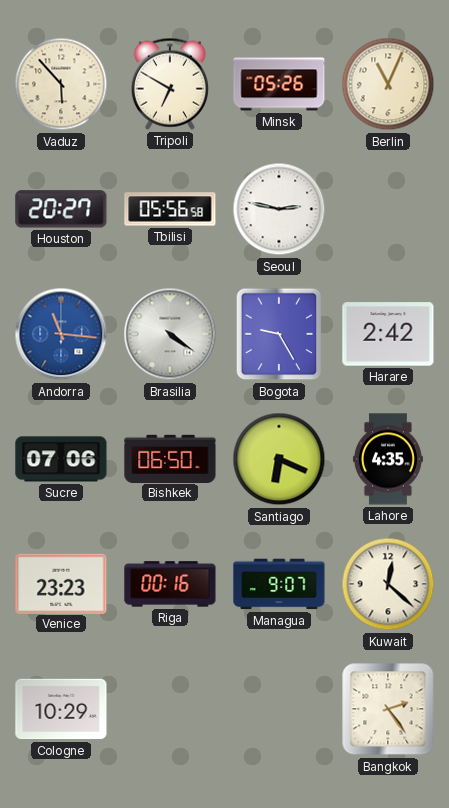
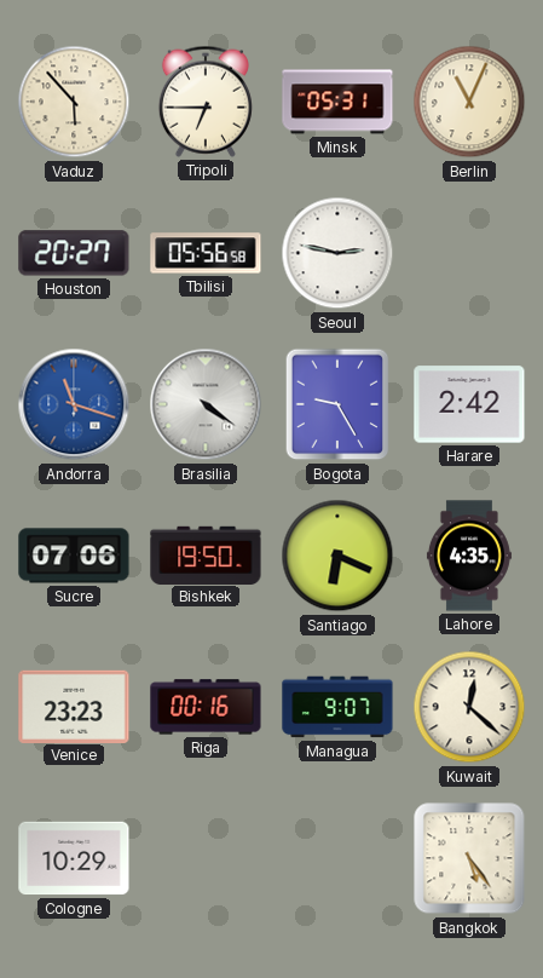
Tripoli: 6:50 -> 6:45
Minsk: 05:26 -> 05:31
Andorra: 11:16 -> 11:18
Bishkek: 06:50 -> 19:50
Bangkok: 2:24 -> 5:24
